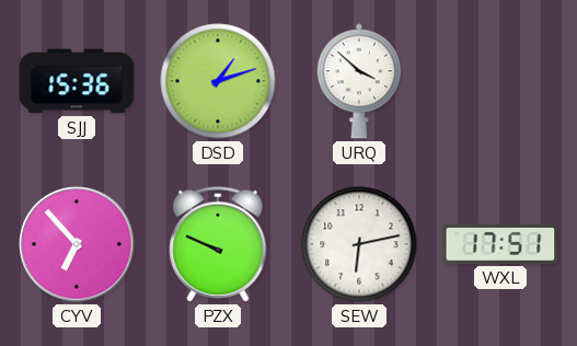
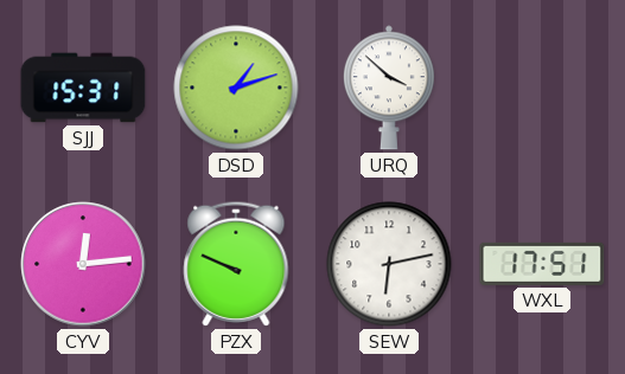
SJJ: 15:36 -> 15:31
CYV: 6:53 -> 12:14
